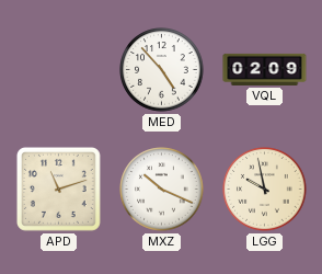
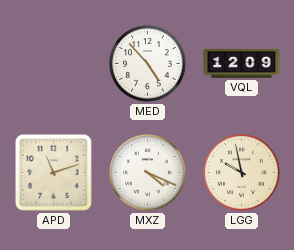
VQL: 02:09 -> 12:09
MXZ: 10:19 -> 4:19
